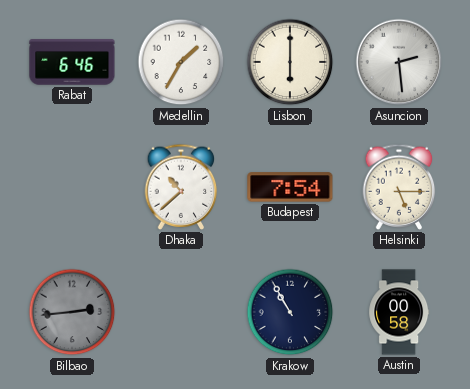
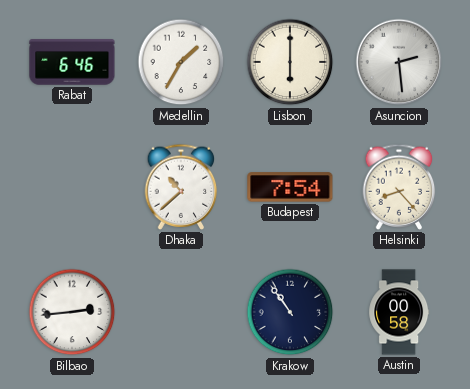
Helsinki: 5:15 -> 8:23
Bilbao dial: grey -> white
Krakow: 10:55 -> 10:54
